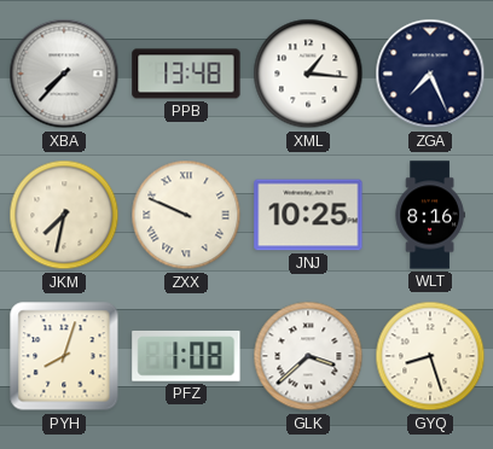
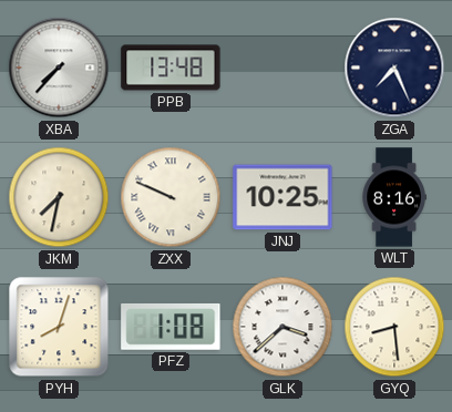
XML: 1:16 -> none
GYQ: 8:27 -> 8:29
